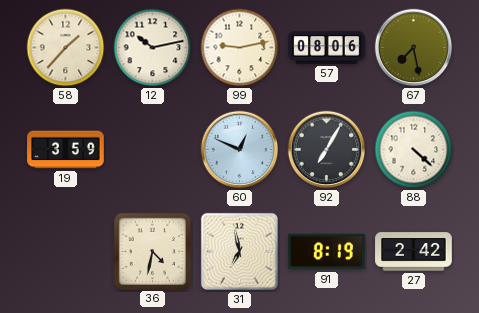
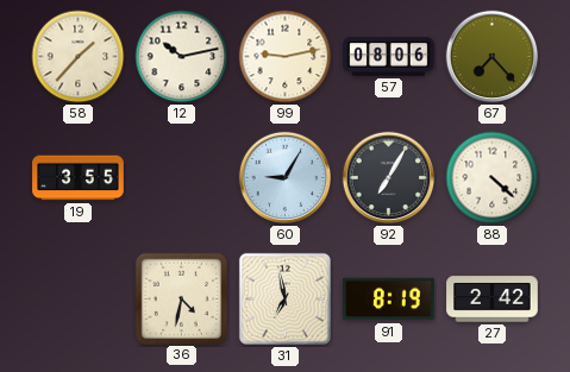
67: 7:28 -> 7:23
19: 3:59 -> 3:55
60: 12:49 -> 9:05
